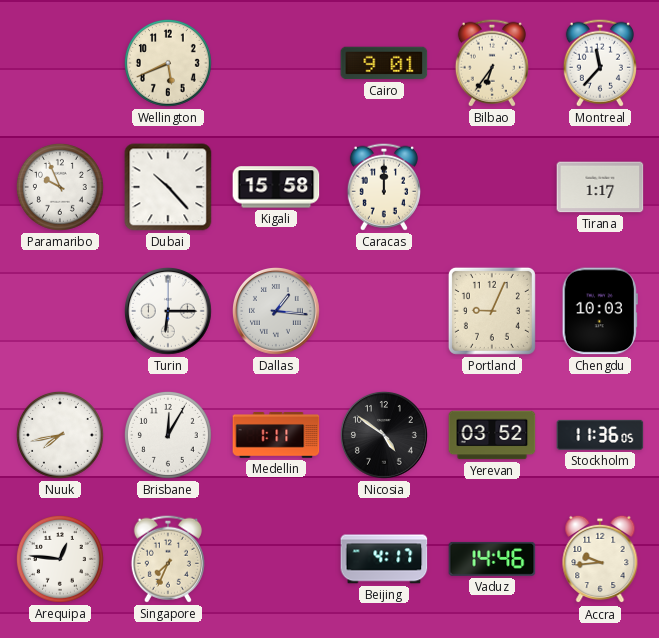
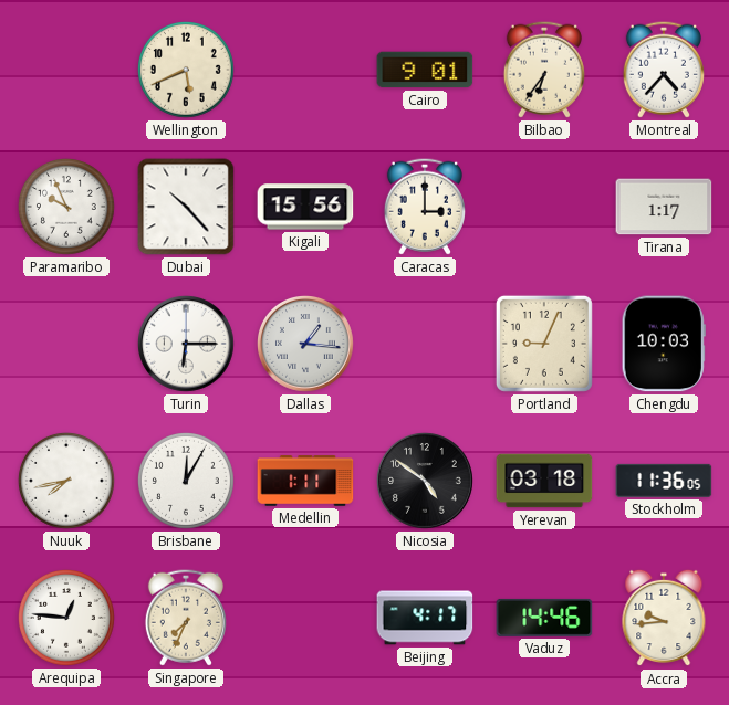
Montreal: 11:37 -> 4:37
Kigali: 15:58 -> 15:56
Caracas: 12:00 -> 3:00
Yerevan: 03:52 -> 03:18
